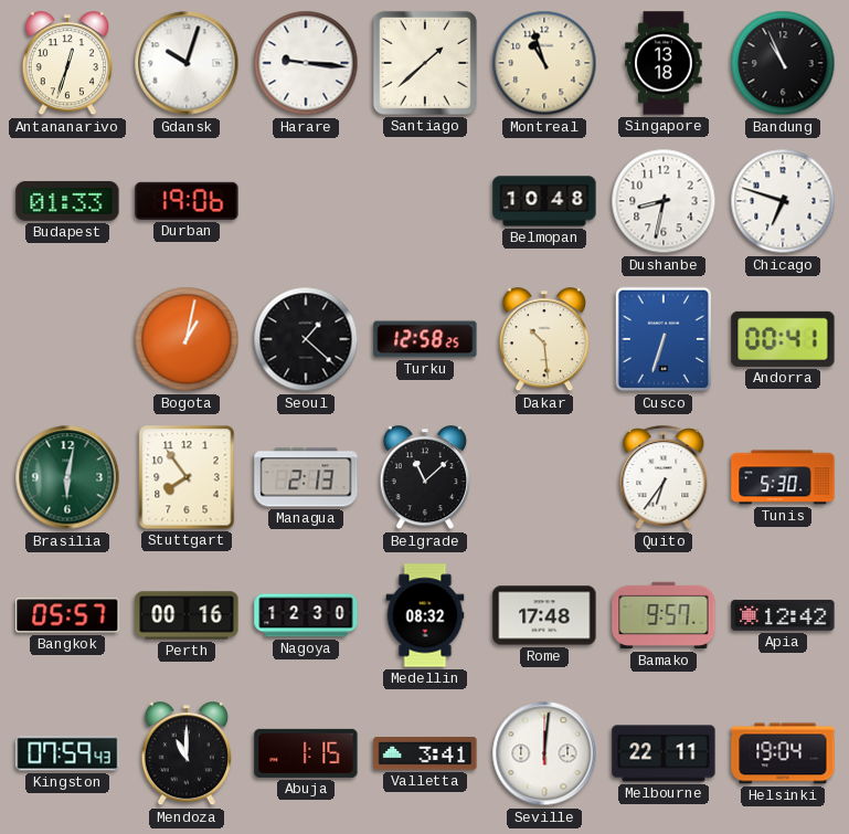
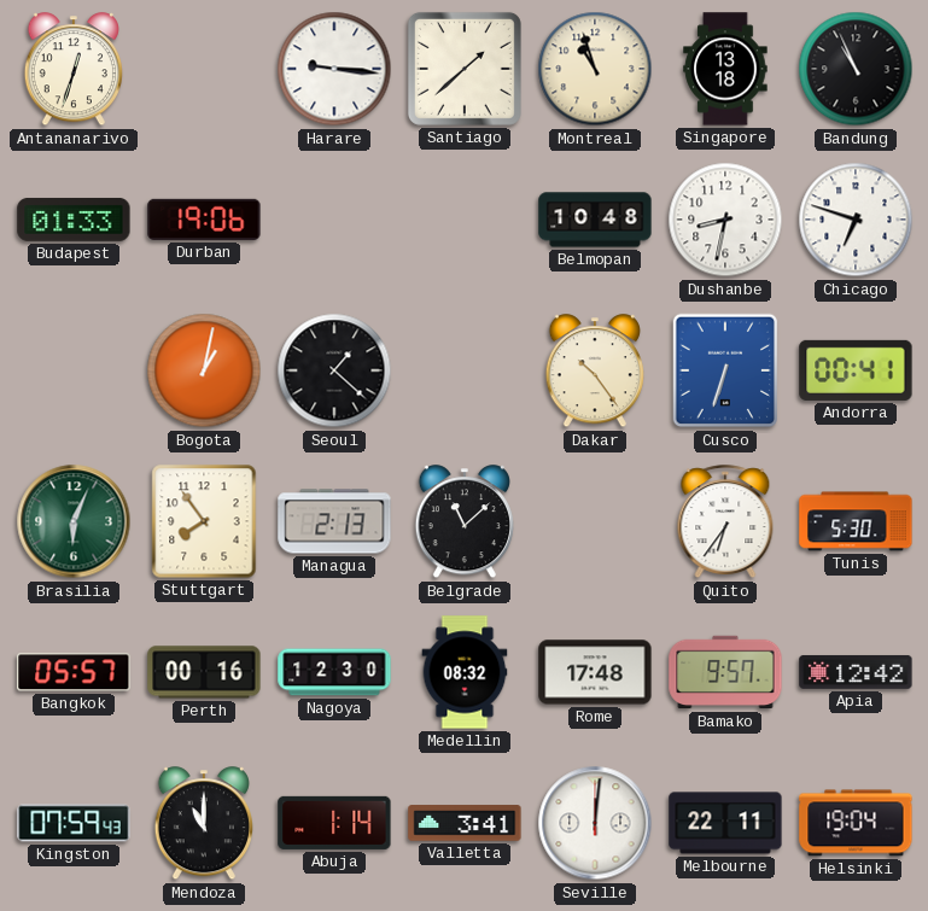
Gdansk: 10:03 -> none
Turku: 12:58 -> none
Dakar: 10:29 -> 10:24
Brasilia: 6:02 -> 6:04
Abuja: 1:15 -> 1:14
